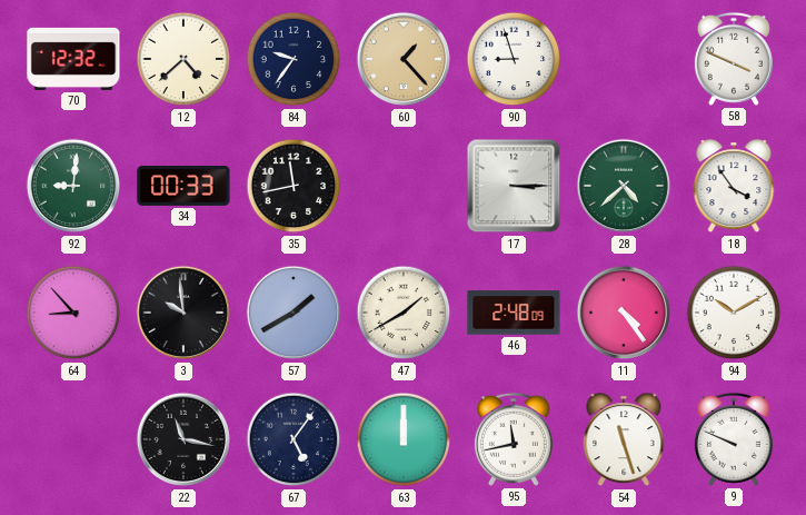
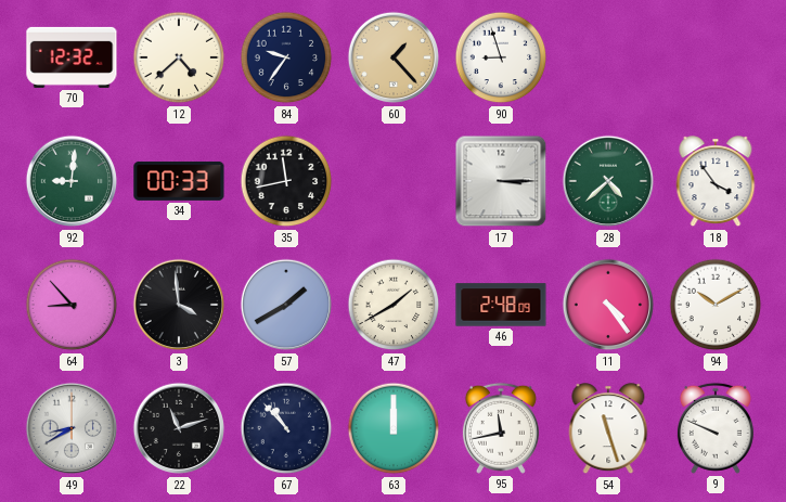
58: 3:49 -> none
3: 9:59 -> 3:59
49: none -> 8:40
22: 11:17 -> 11:12
67: 5:06 -> 10:53
